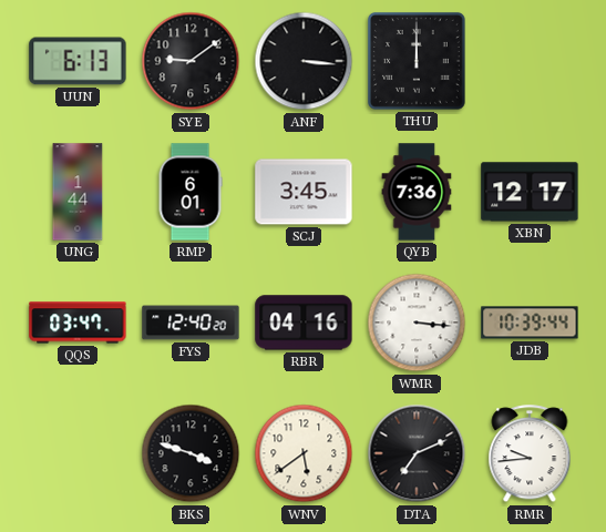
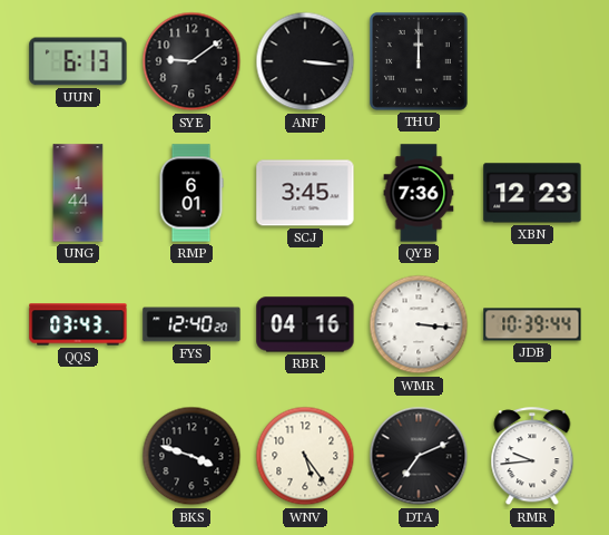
XBN: 12:17 -> 12:23
QQS: 03:47 -> 03:43
WNV: 5:39 -> 5:24
